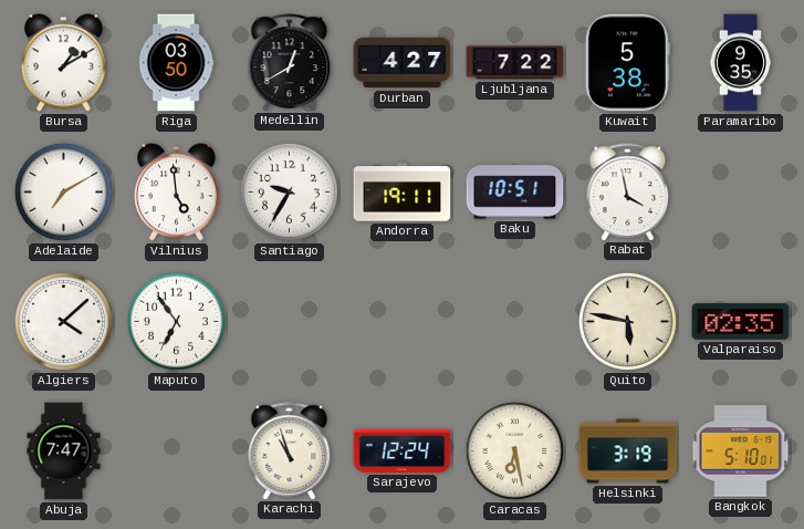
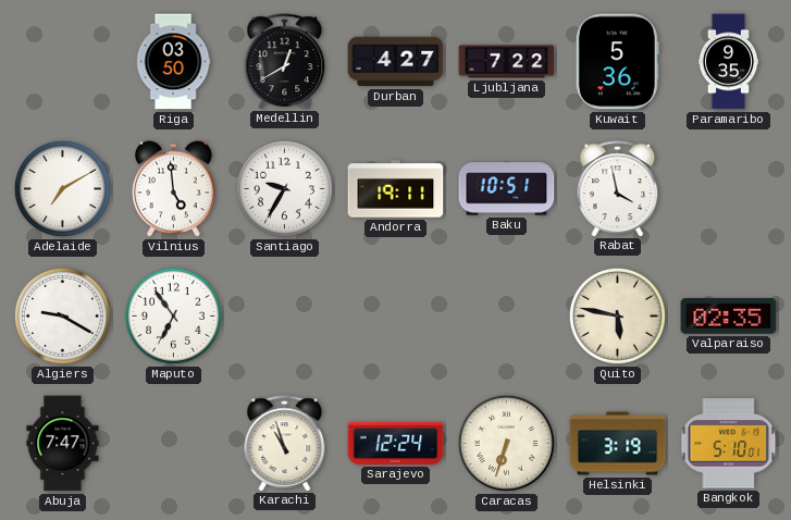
Bursa: 1:10 -> none
Kuwait: 5:38 -> 5:36
Algiers: 4:08 -> 9:20
Caracas: 6:28 -> 6:33
